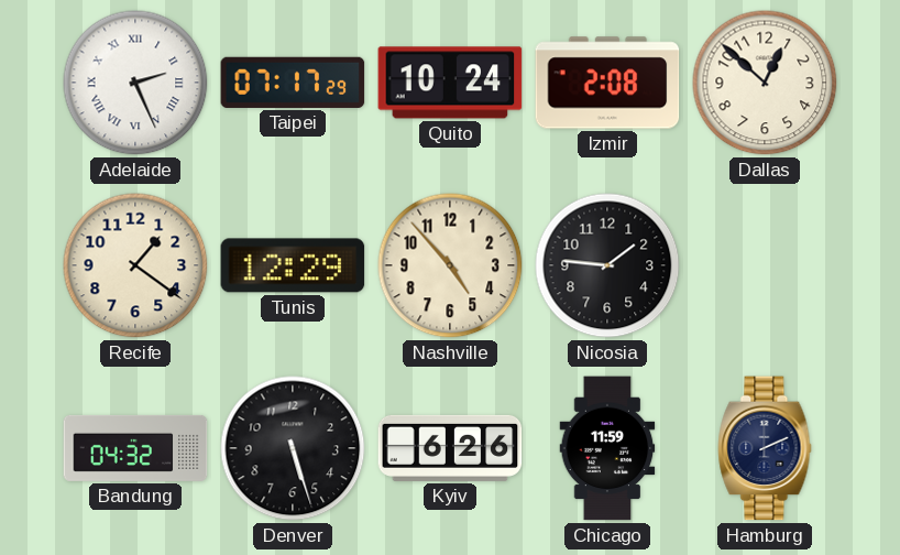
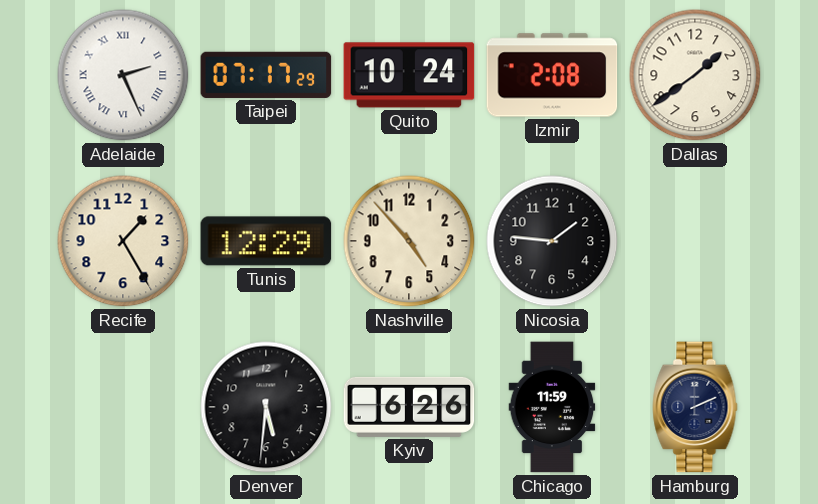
Dallas: 12:52 -> 1:39
Recife: 1:21 -> 1:25
Bandung: 04:32 -> none
Denver: 5:27 -> 5:31
